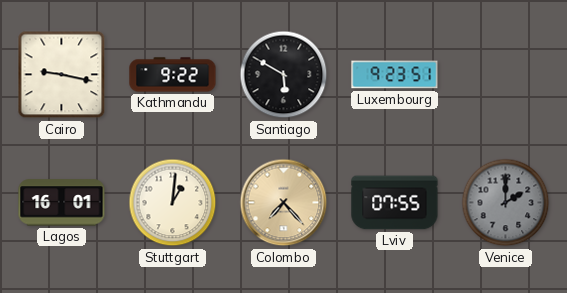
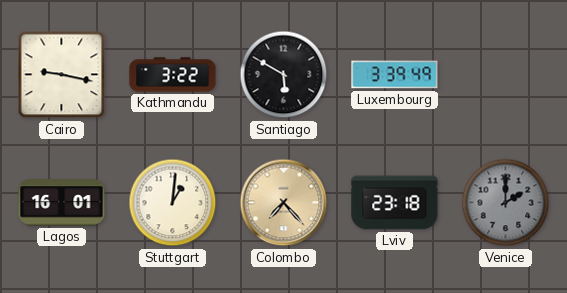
Kathmandu: 9:22 -> 3:22
Luxembourg: 9:23 -> 3:39
Lviv: 07:55 -> 23:18
